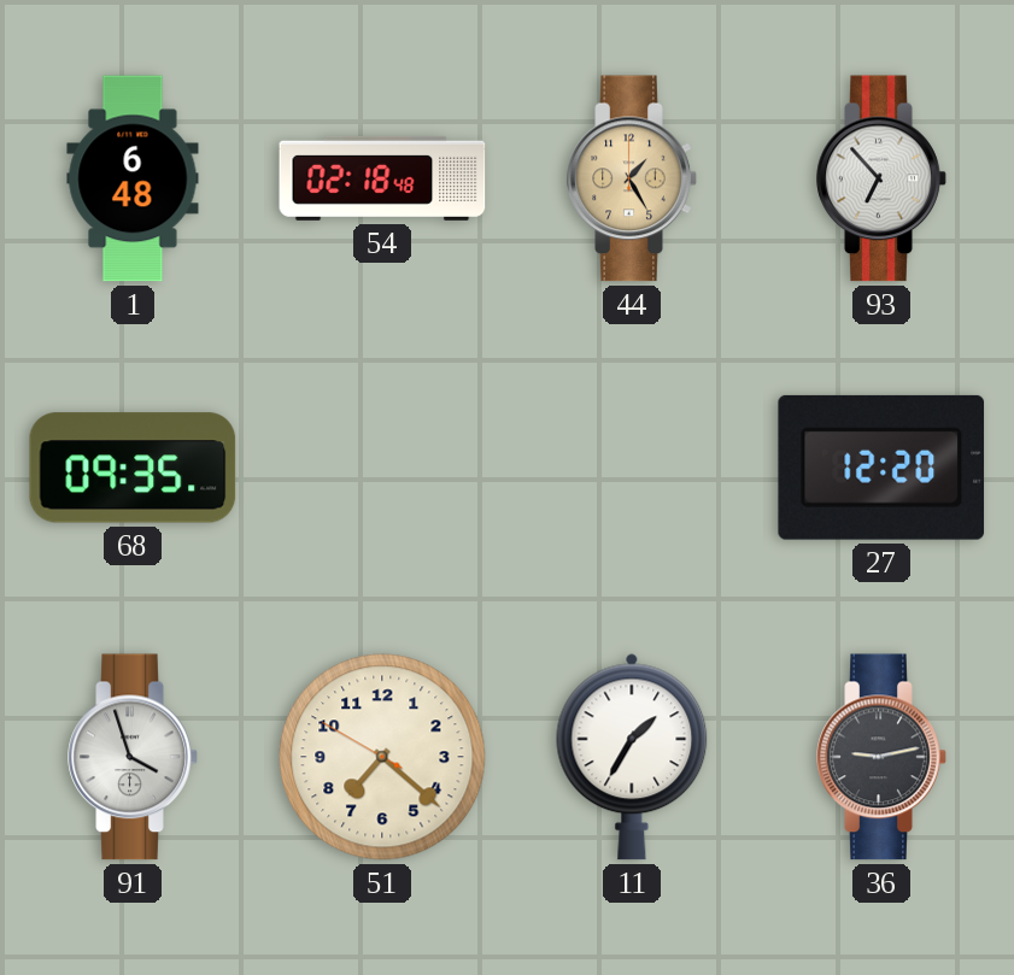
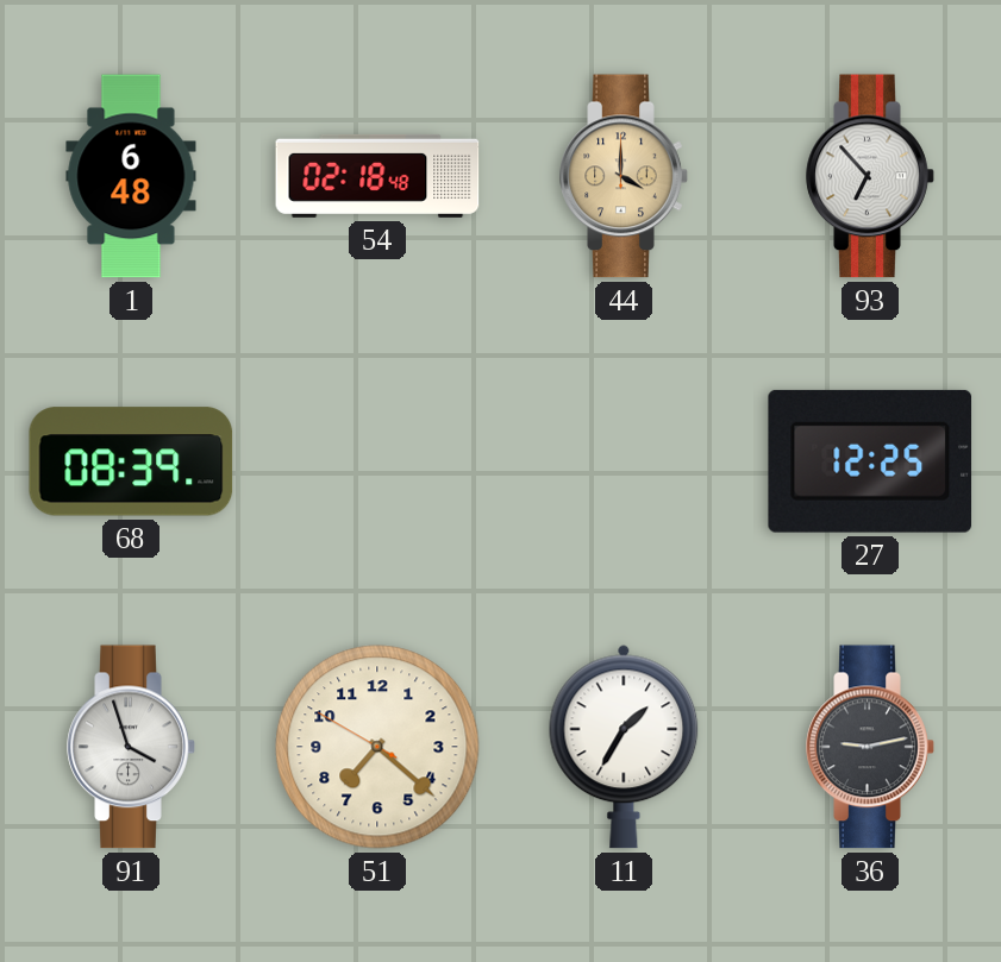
44: 1:25 -> 4:00
68: 09:35 -> 08:39
27: 12:20 -> 12:25
